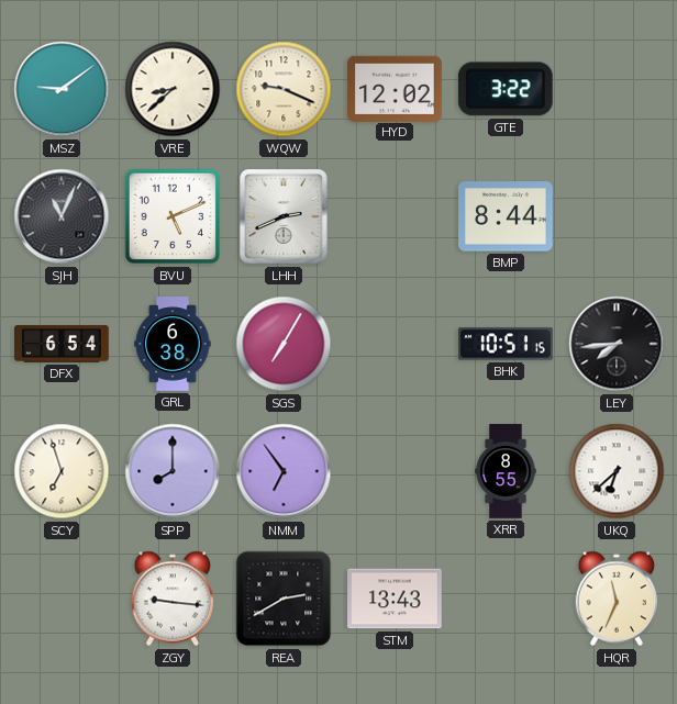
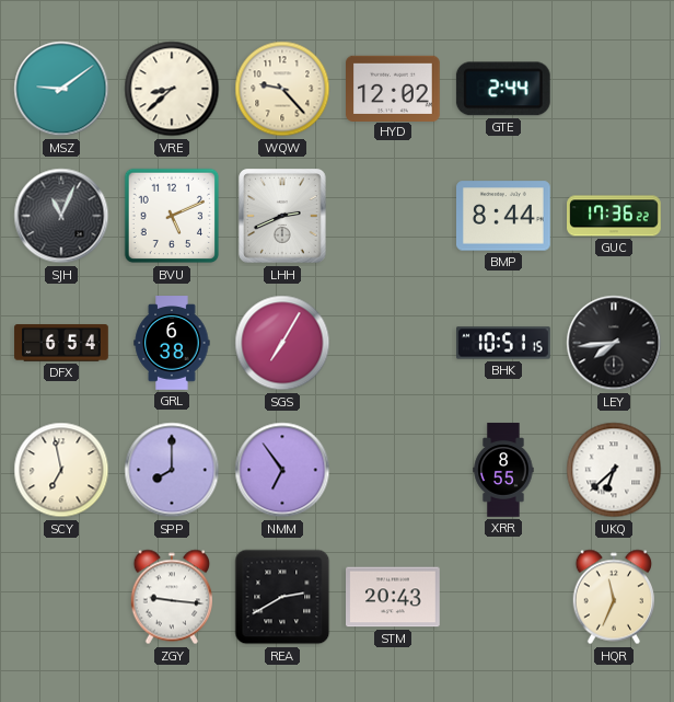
WQW: 9:19 -> 9:23
GTE: 3:22 -> 2:44
GUC: none -> 17:36
SCY: 6:57 -> 6:58
STM: 13:43 -> 20:43
